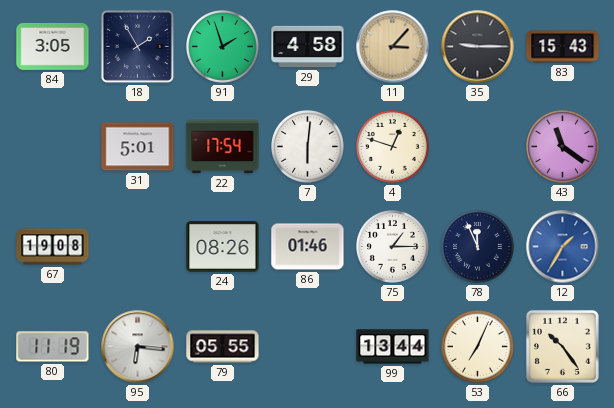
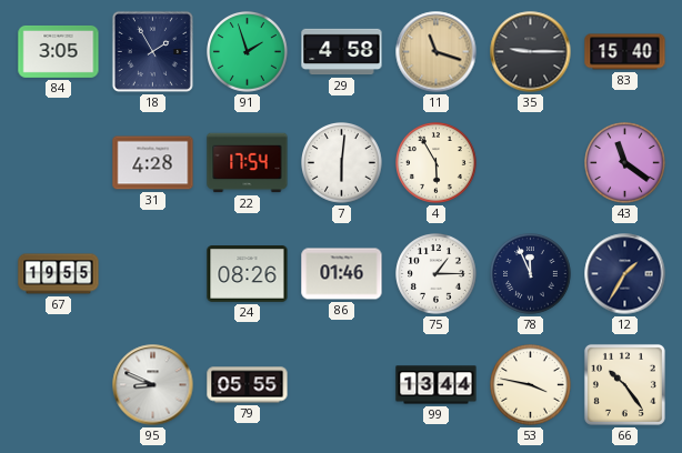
11: 3:07 -> 11:18
83: 15:43 -> 15:40
31: 5:01 -> 4:28
4: 12:48 -> 5:55
67: 19:08 -> 19:55
12 dial: blue -> navy
80: 11:19 -> none
95: 6:16 -> 8:49
53: 7:04 -> 3:47
